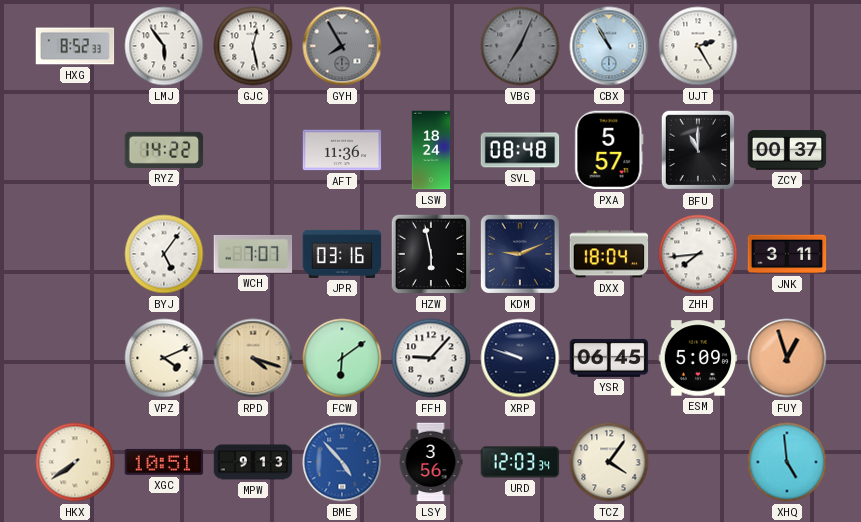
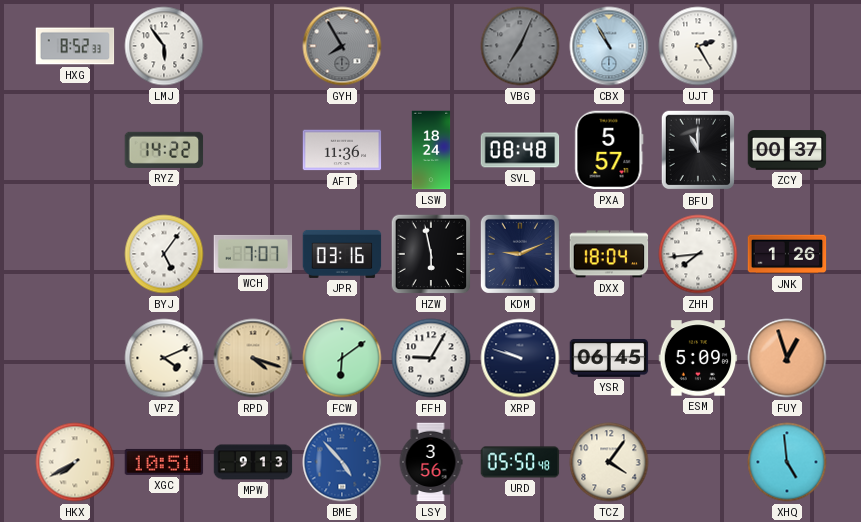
GJC: 12:28 -> none
JNK: 3:11 -> 1:26
FFH: 9:07 -> 9:05
HKX: 7:39 -> 7:40
URD: 12:03 -> 05:50
